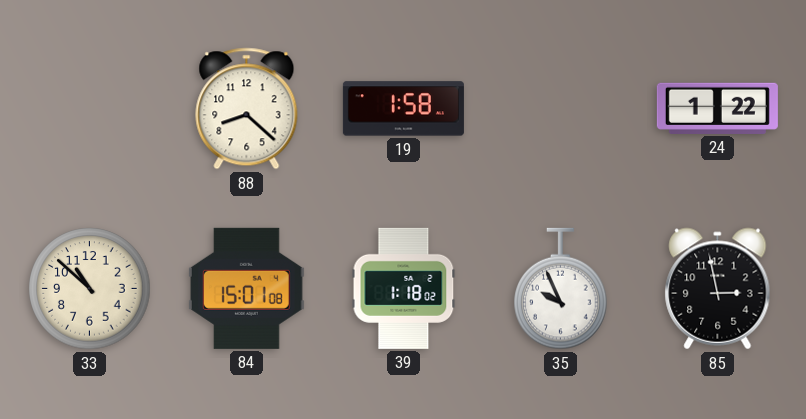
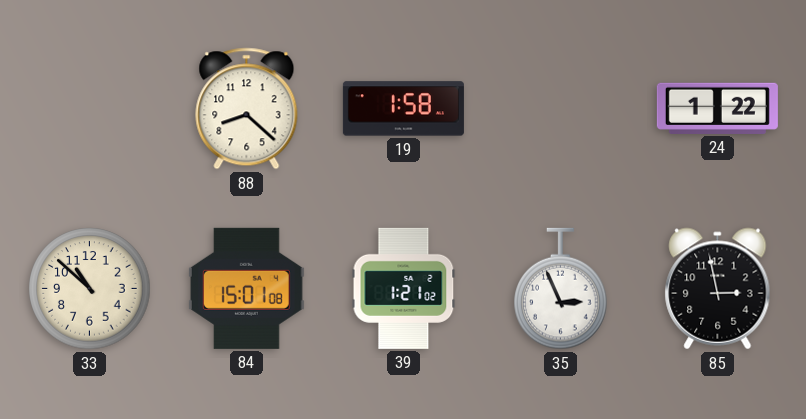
39: 1:18 -> 1:21
35: 9:56 -> 2:56
